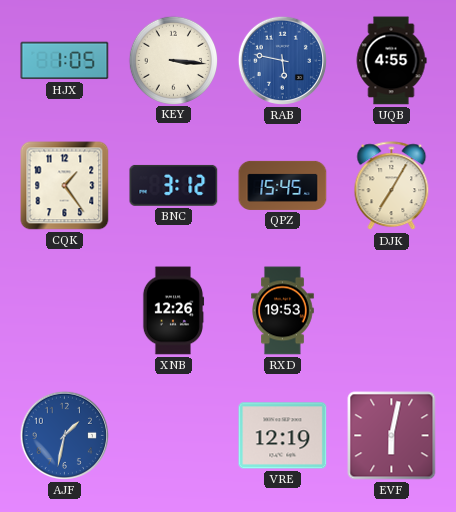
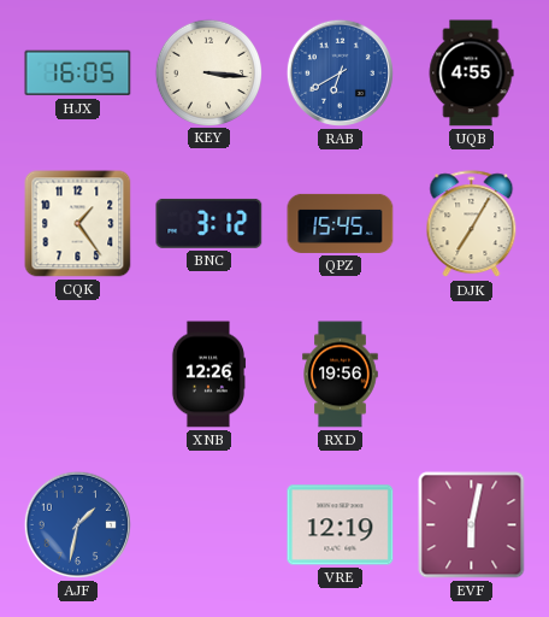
HJX: 1:05 -> 16:05
RAB: 5:47 -> 6:40
RXD: 19:53 -> 19:56
